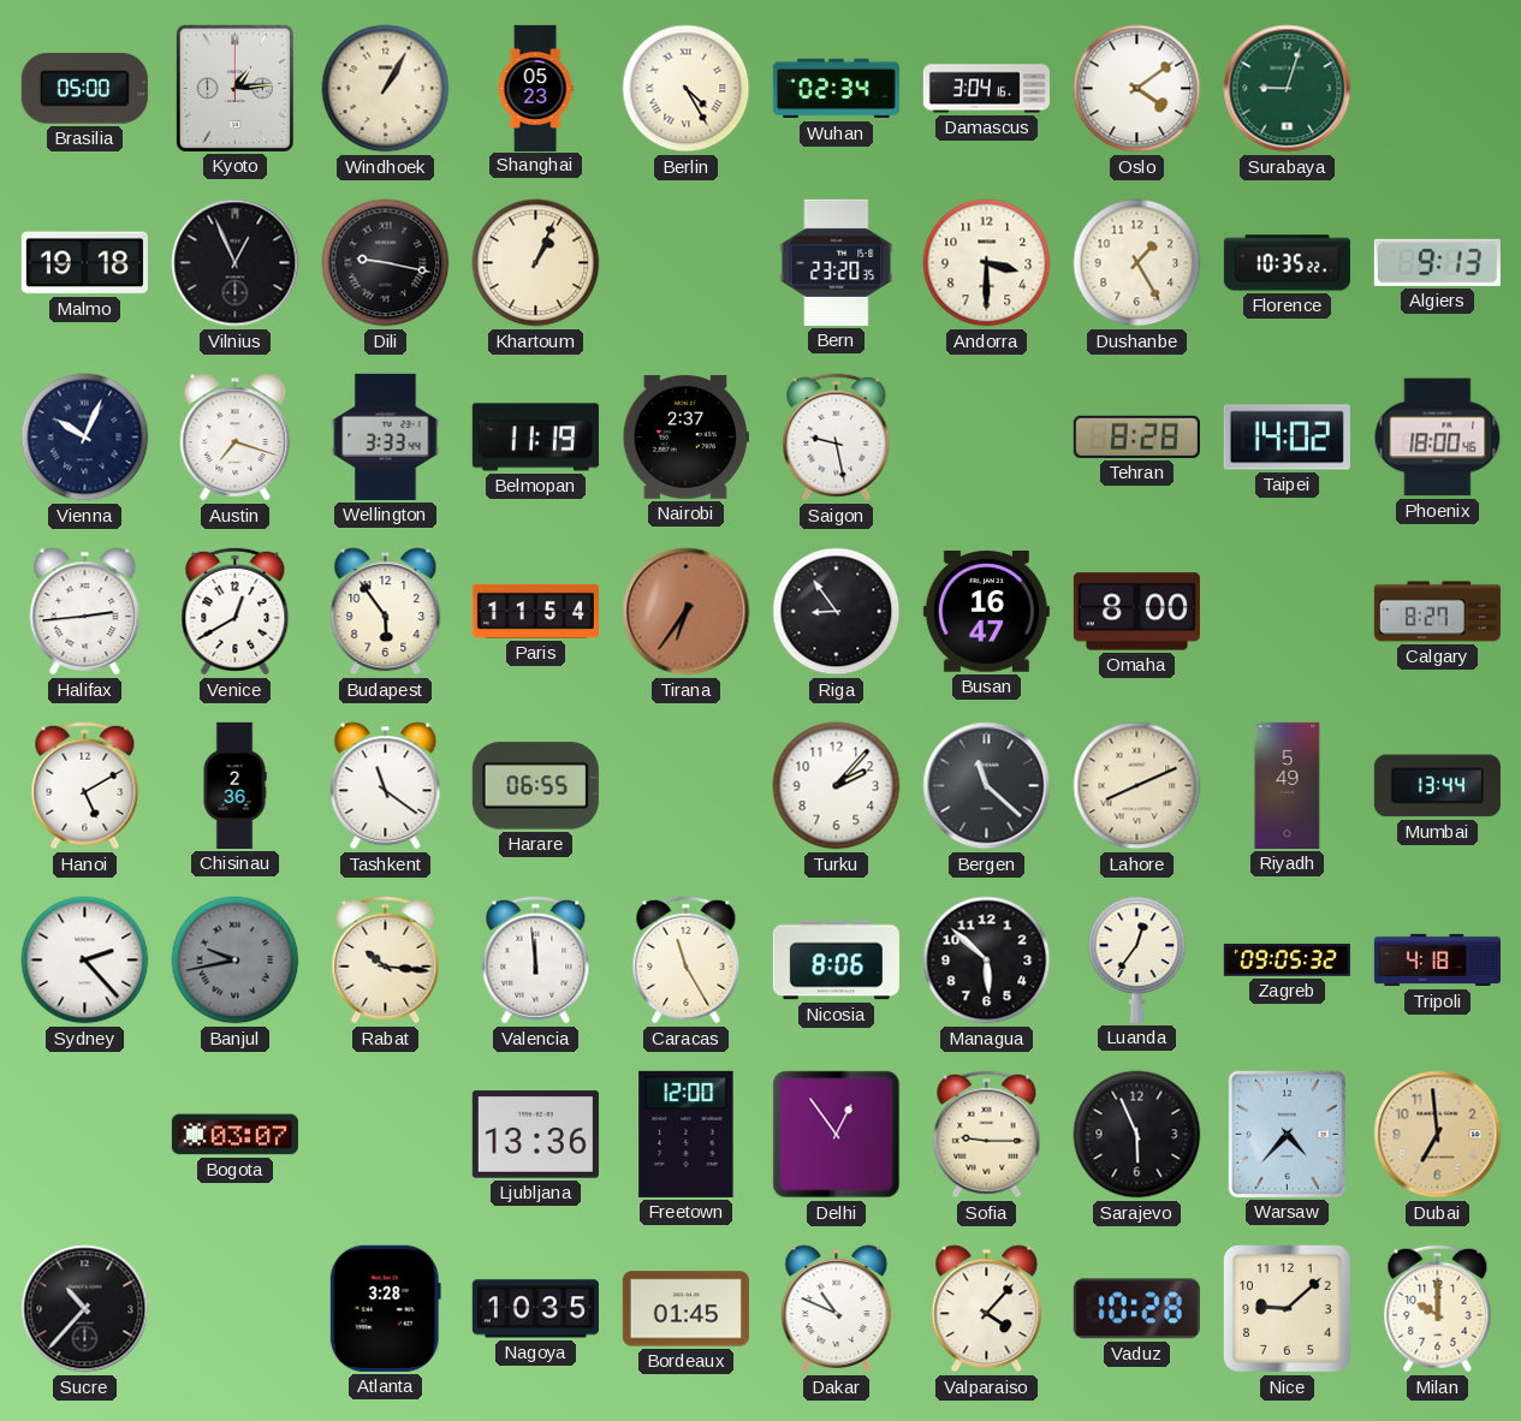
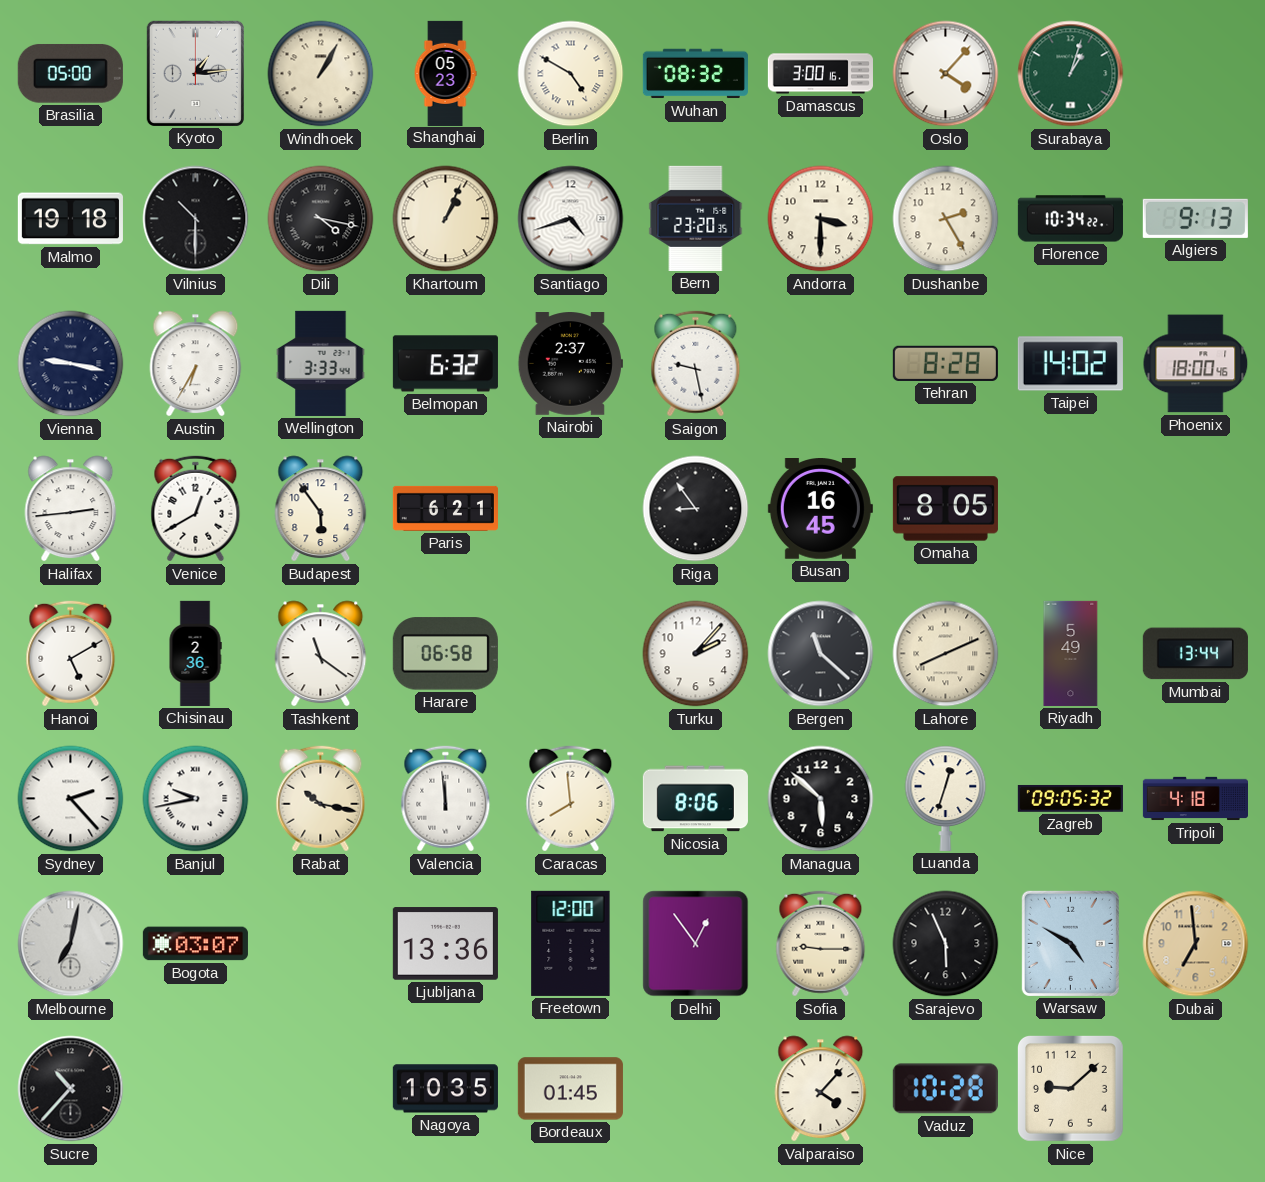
Berlin: 4:25 -> 4:50
Wuhan: 02:34 -> 08:32
Damascus: 3:04 -> 3:00
Oslo: 4:09 -> 4:07
Surabaya: 9:03 -> 1:03
Vilnius: 12:56 -> 10:30
Dili: 9:17 -> 4:17
Santiago: none -> 4:42
Dushanbe: 1:25 -> 2:25
Florence: 10:35 -> 10:34
Vienna: 10:04 -> 9:17
Austin: 7:18 -> 6:35
Belmopan: 11:19 -> 6:32
Paris: 11:54 -> 6:21
Tirana: 6:36 -> none
Busan: 16:47 -> 16:45
Omaha: 8:00 -> 8:05
Calgary: 8:27 -> none
Harare: 06:55 -> 06:58
Banjul dial: grey -> white
Rabat: 10:16 -> 10:17
Caracas: 11:25 -> 7:59
Luanda: 12:36 -> 12:33
Melbourne: none -> 7:02
Warsaw: 4:37 -> 4:50
Atlanta: 3:28 -> none
Dakar: 10:49 -> none
Milan: 10:00 -> none
